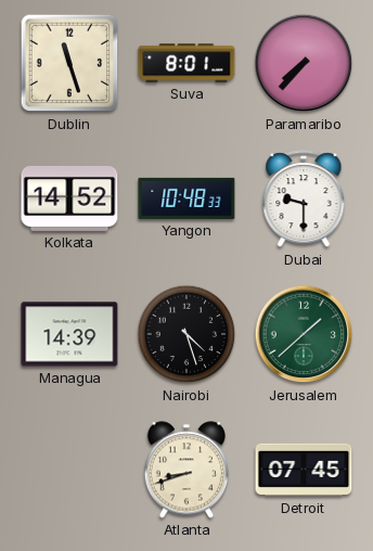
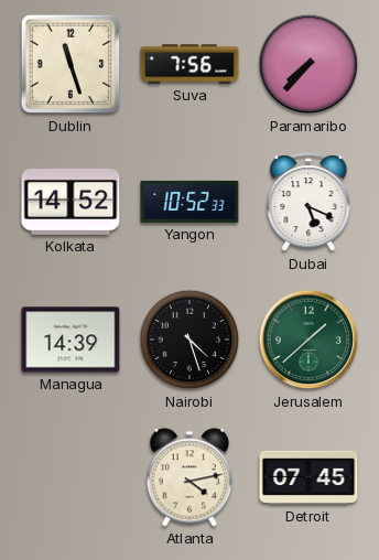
Suva: 8:01 -> 7:56
Yangon: 10:48 -> 10:52
Dubai: 9:30 -> 5:19
Atlanta: 8:42 -> 4:13
